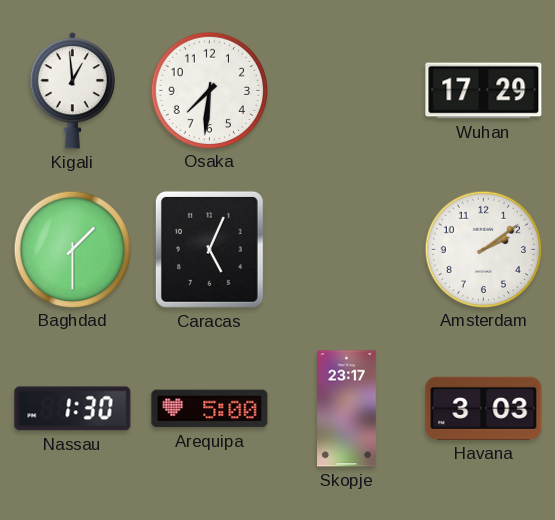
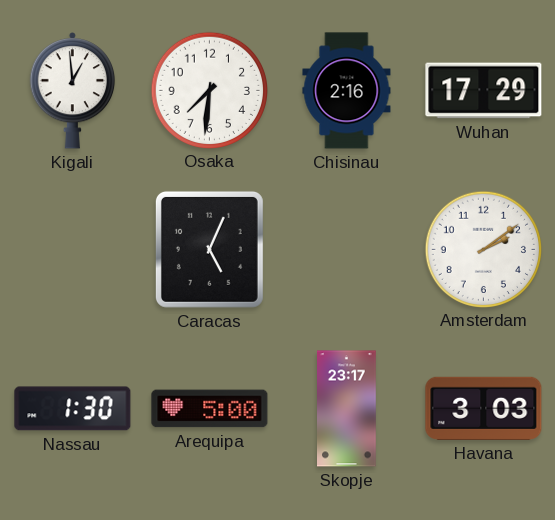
Chisinau: none -> 2:16
Baghdad: 1:30 -> none
